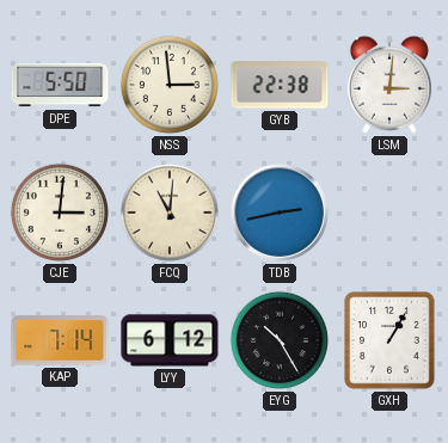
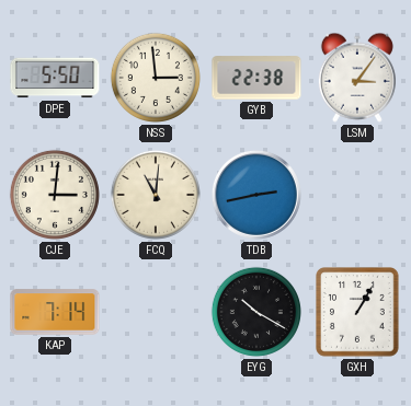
LSM: 3:01 -> 3:06
LYY: 6:12 -> none
EYG: 10:25 -> 10:20
